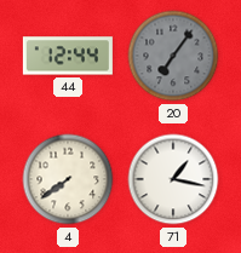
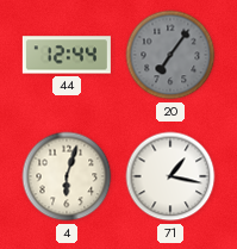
4: 7:39 -> 6:03
